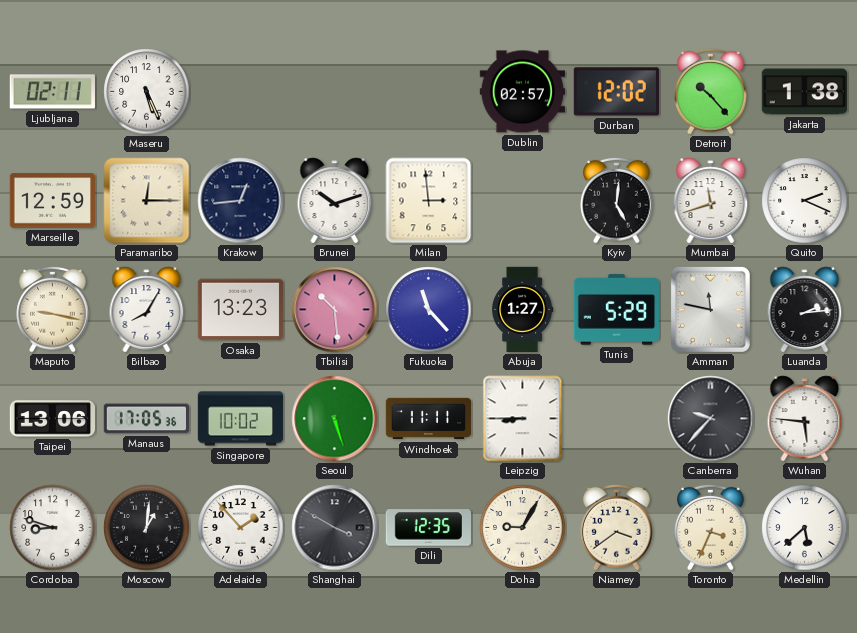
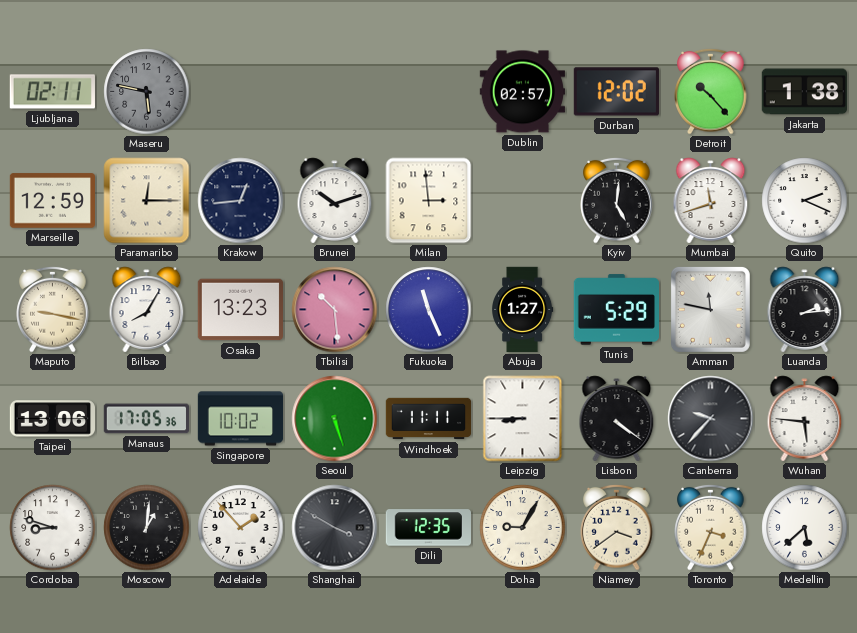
Maseru: 5:26 -> 5:47
Maseru dial: white -> grey
Fukuoka: 11:23 -> 11:26
Lisbon: none -> 4:21
